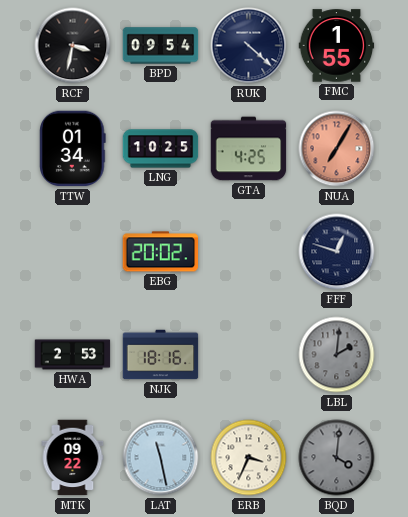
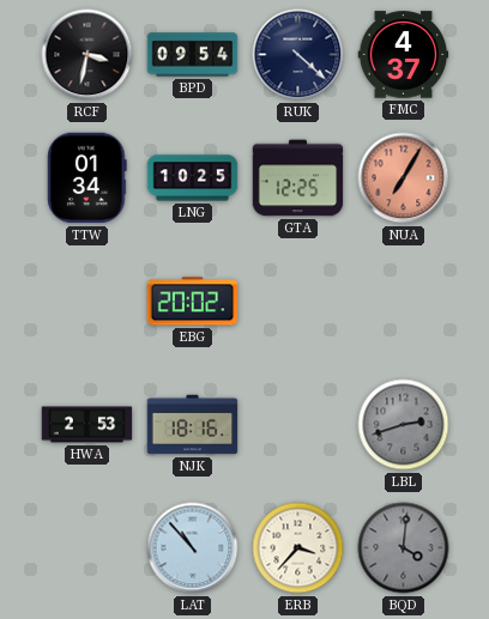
FMC: 1:55 -> 4:37
GTA: 4:25 -> 12:25
FFF: 12:48 -> none
LBL: 2:01 -> 2:42
MTK: 09:22 -> none
LAT: 11:28 -> 10:53
ERB: 3:34 -> 3:37
